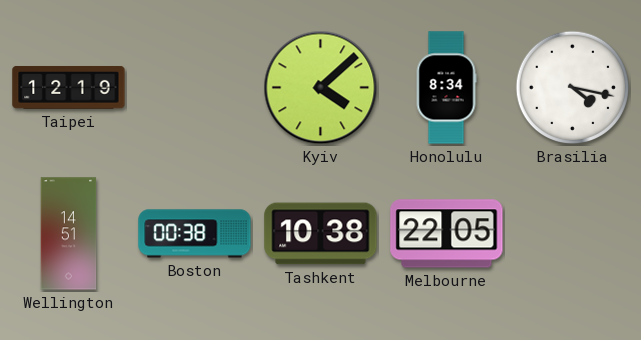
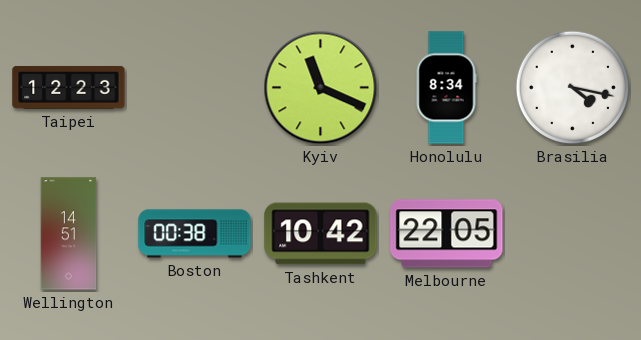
Taipei: 12:19 -> 12:23
Kyiv: 4:08 -> 11:19
Tashkent: 10:38 -> 10:42
